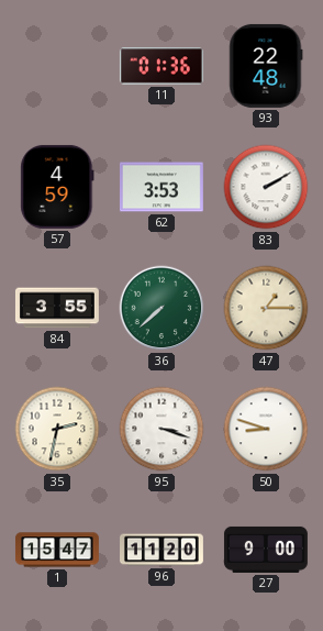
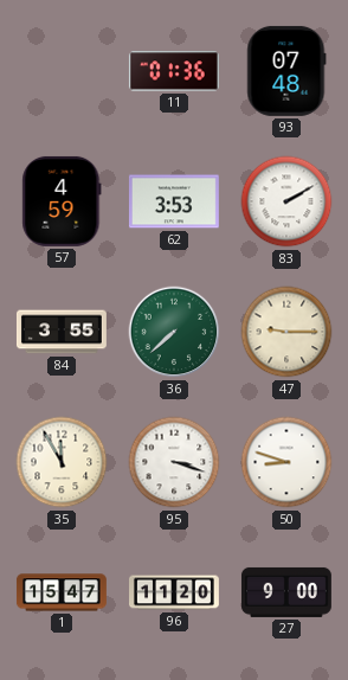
93: 22:48 -> 07:48
47: 1:15 -> 9:15
35: 2:32 -> 11:55
